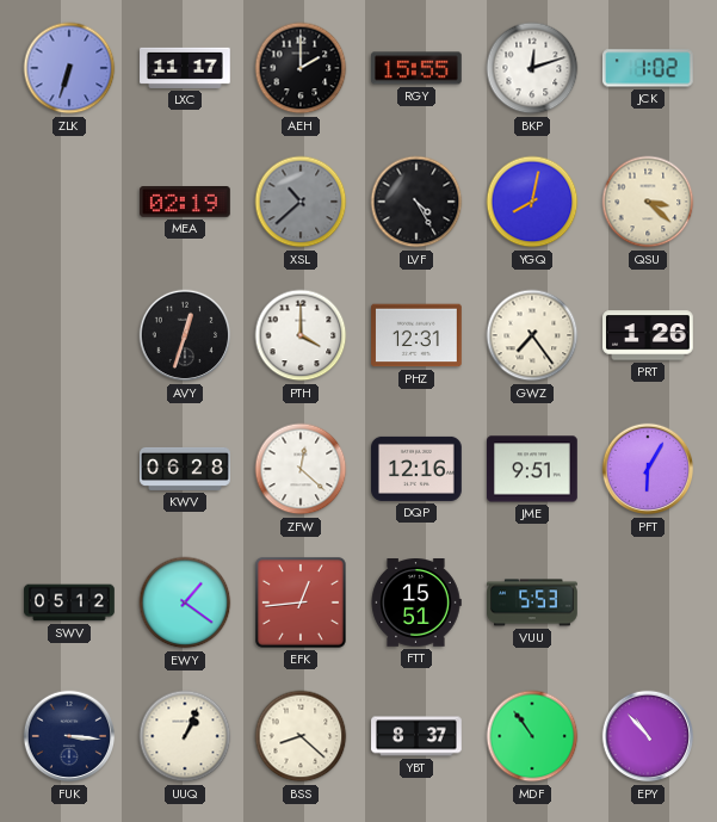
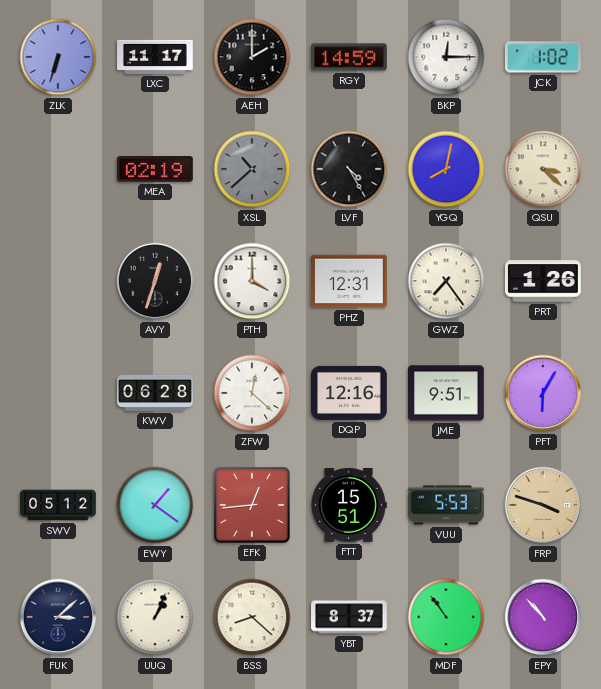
RGY: 15:55 -> 14:59
BKP: 12:12 -> 12:15
FRP: none -> 3:48
FUK: 3:16 -> 3:08
